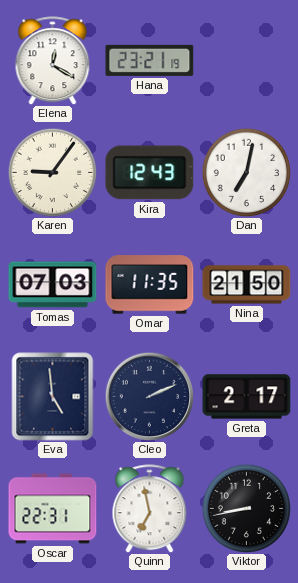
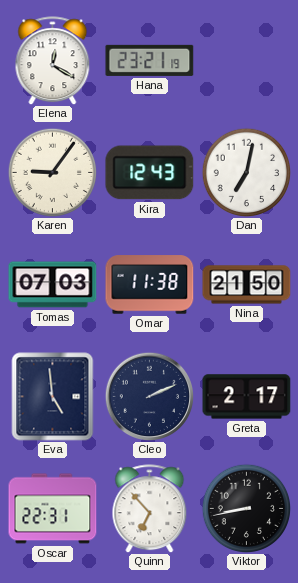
Omar: 11:35 -> 11:38
Quinn: 6:58 -> 6:53
